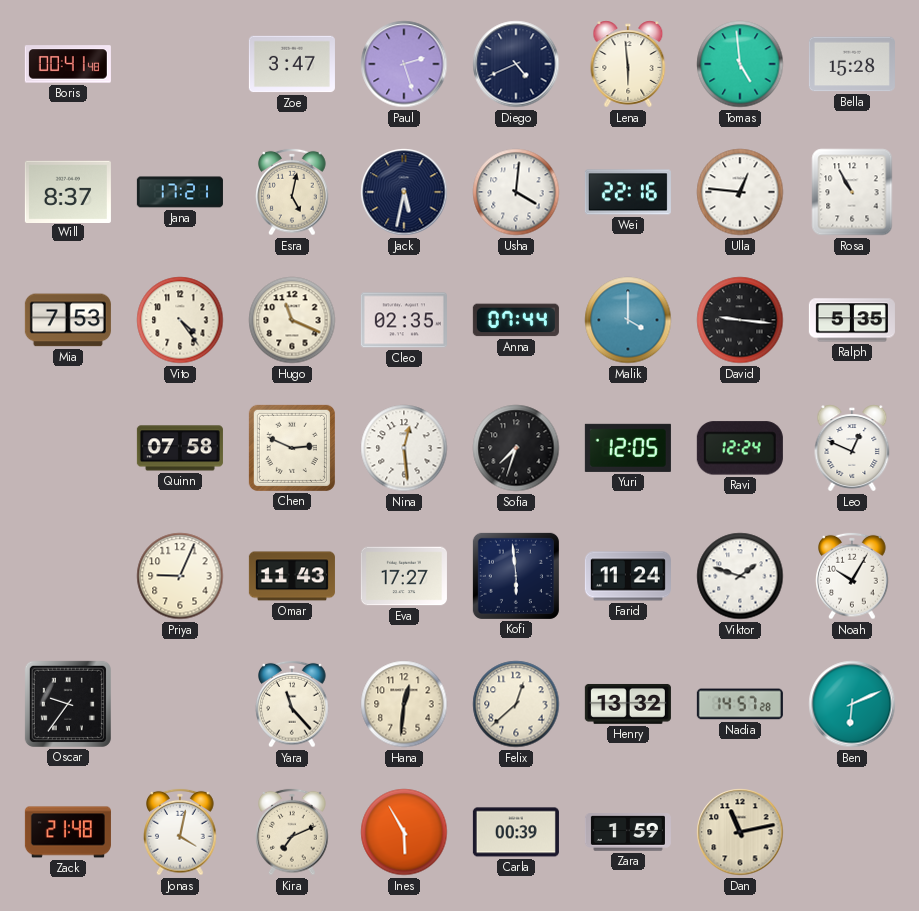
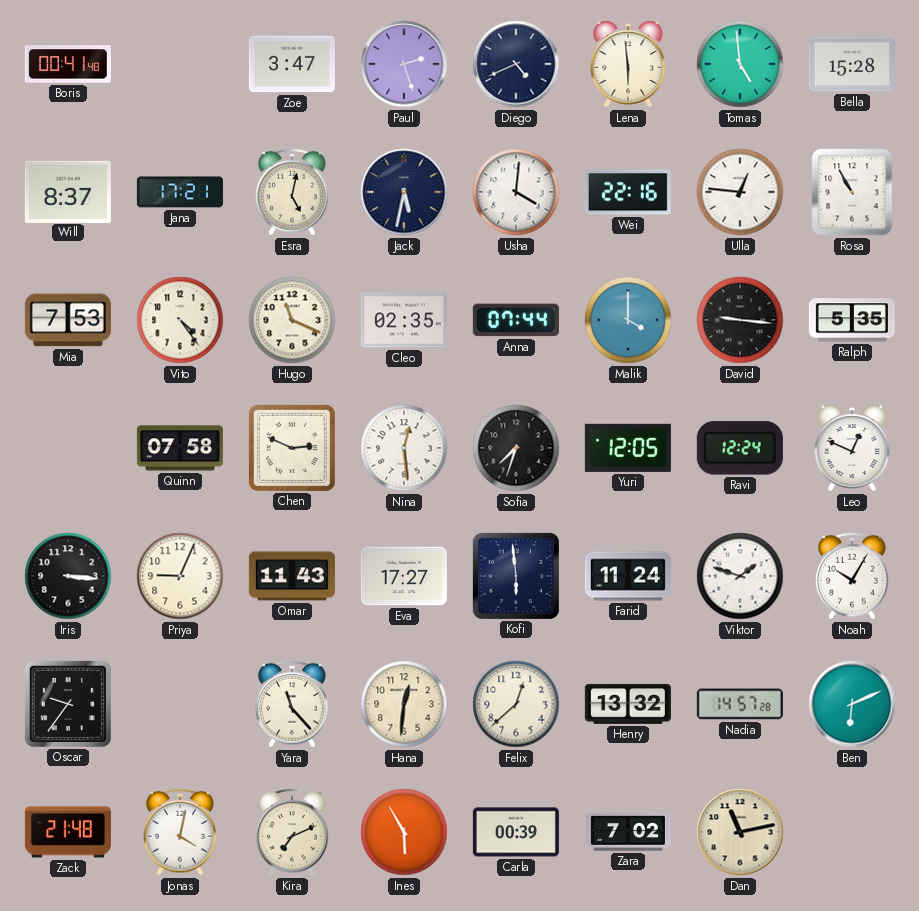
Iris: none -> 3:16
Zara: 1:59 -> 7:02
